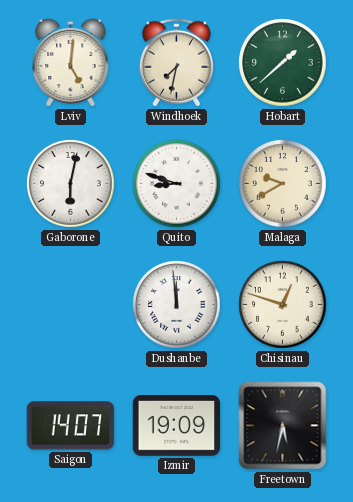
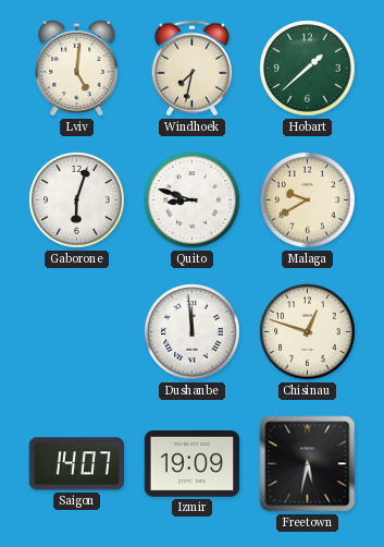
Gaborone: 6:02 -> 6:03
